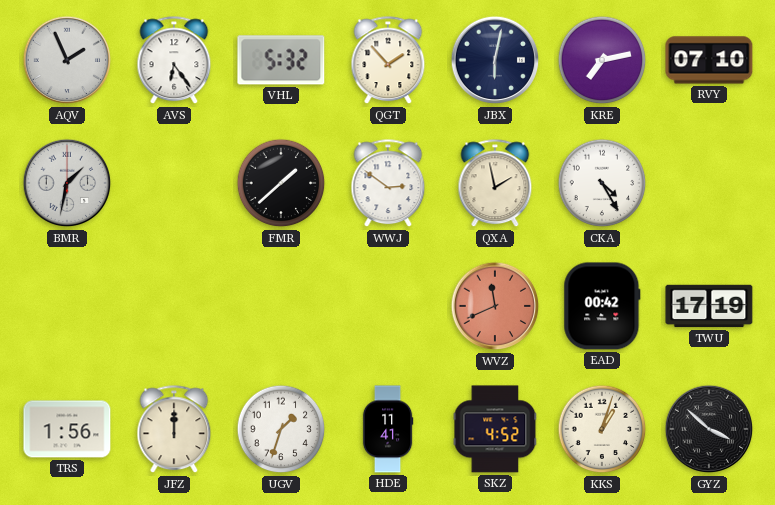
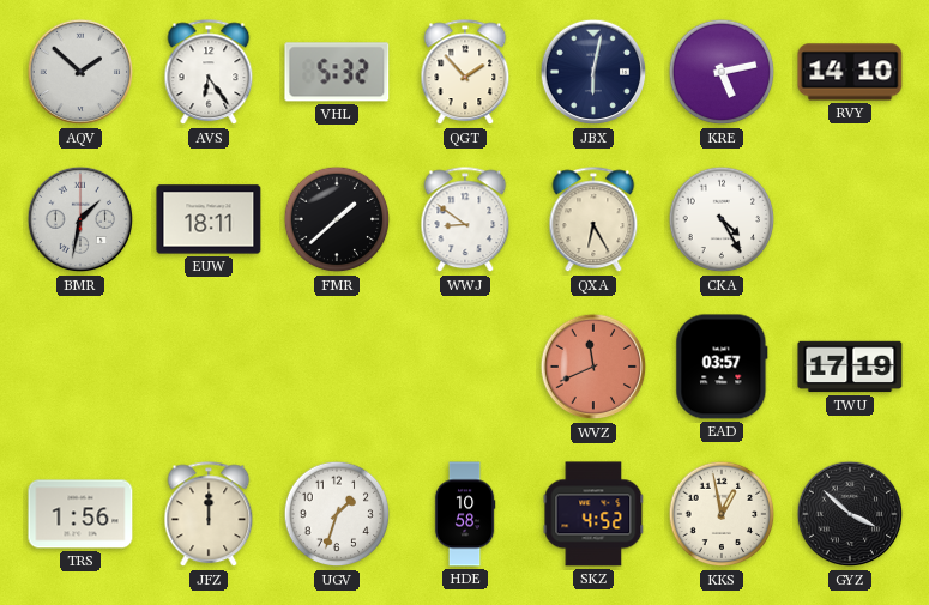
AQV: 1:56 -> 1:52
KRE: 7:13 -> 5:13
RVY: 07:10 -> 14:10
EUW: none -> 18:11
WWJ: 2:51 -> 8:51
QXA: 1:58 -> 6:25
EAD: 00:42 -> 03:57
HDE: 11:41 -> 10:58
KKS: 1:03 -> 12:58
